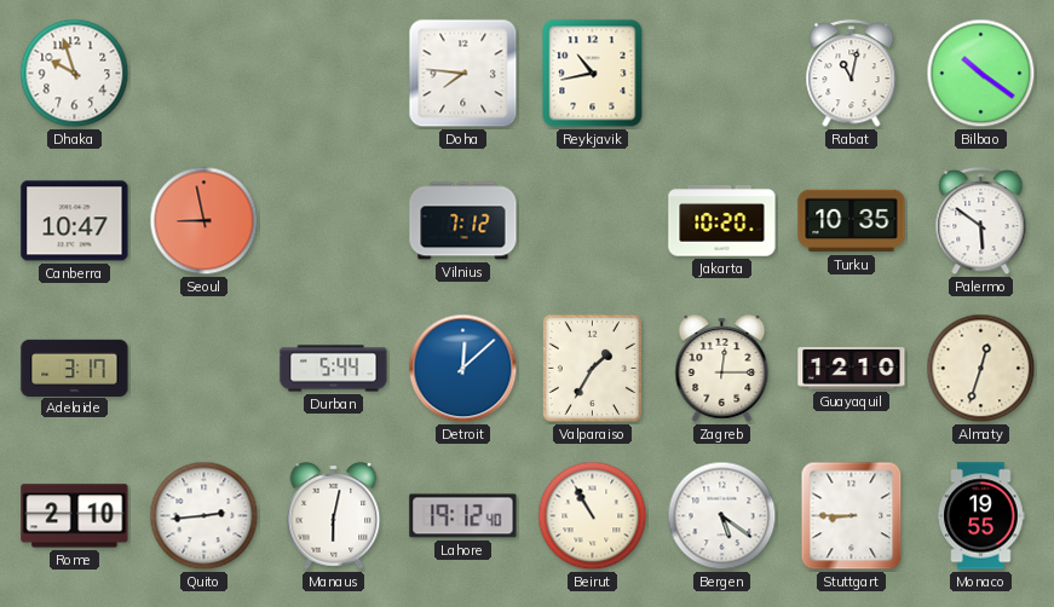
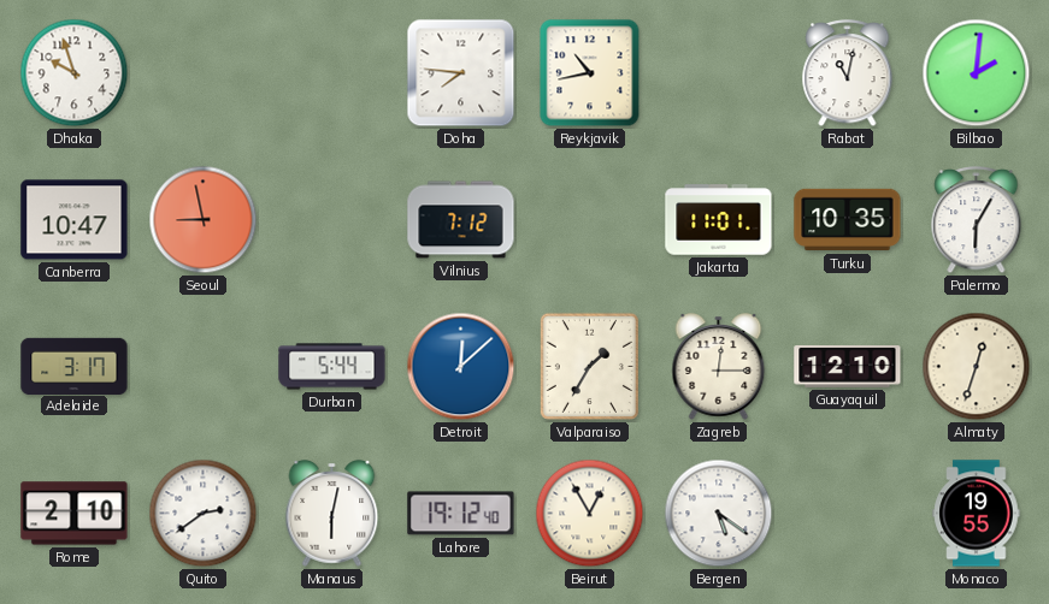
Bilbao: 10:21 -> 2:01
Jakarta: 10:20 -> 11:01
Palermo: 5:51 -> 6:05
Quito: 2:44 -> 2:39
Beirut: 10:55 -> 12:55
Stuttgart: 8:45 -> none
